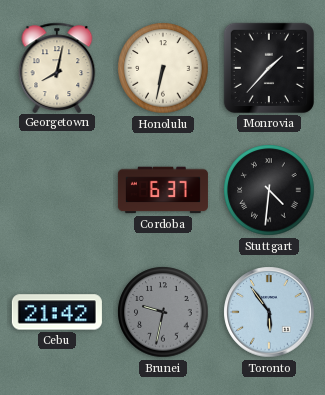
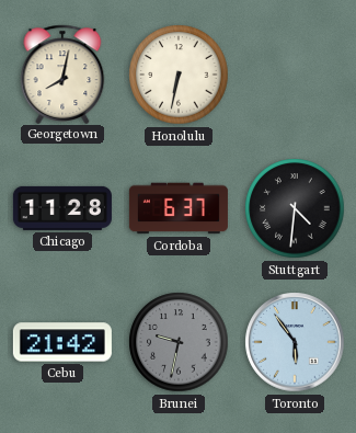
Monrovia: 1:37 -> none
Chicago: none -> 11:28
